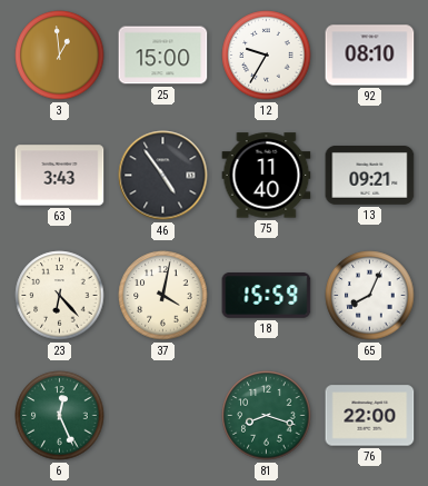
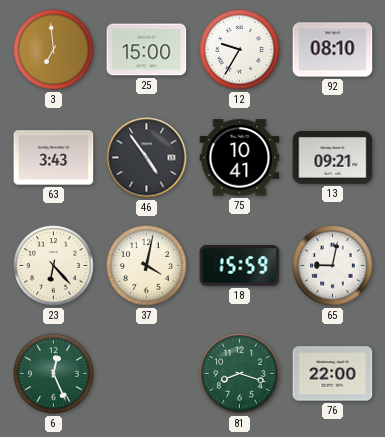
3: 12:59 -> 6:59
75: 11:40 -> 10:41
65: 8:04 -> 9:02
